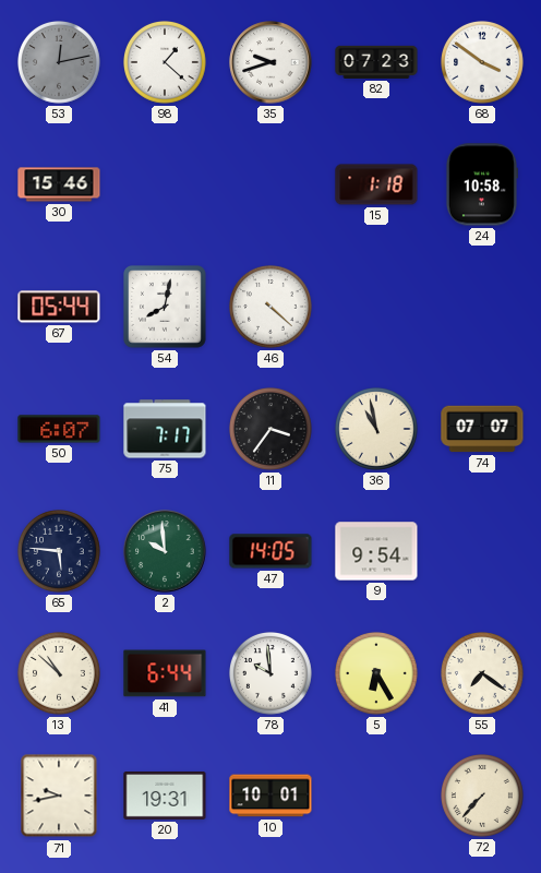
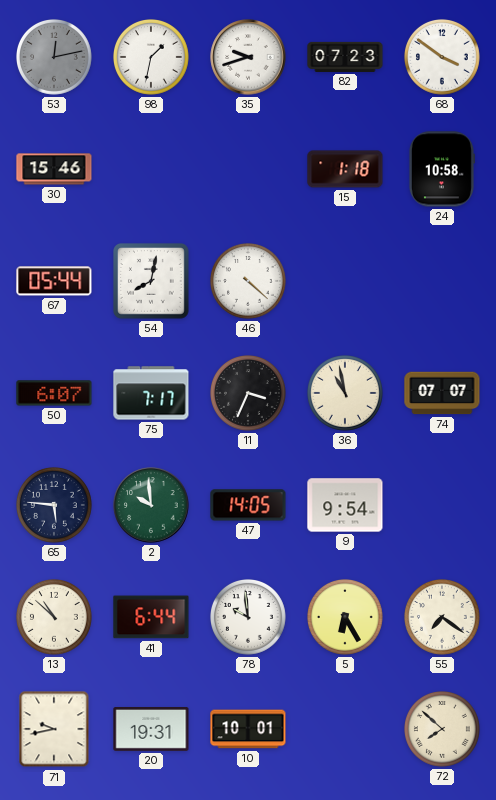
98: 1:22 -> 1:32
11: 3:36 -> 3:34
72: 7:37 -> 7:52
